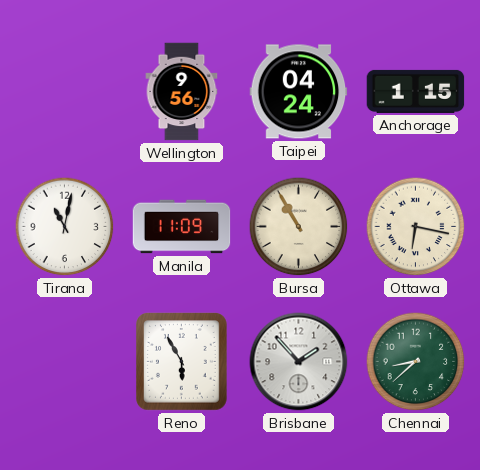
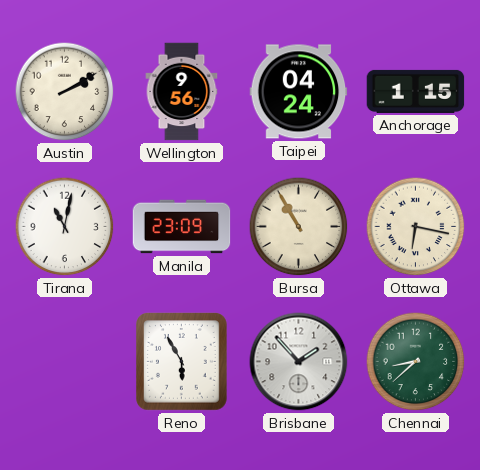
Austin: none -> 2:10
Manila: 11:09 -> 23:09
